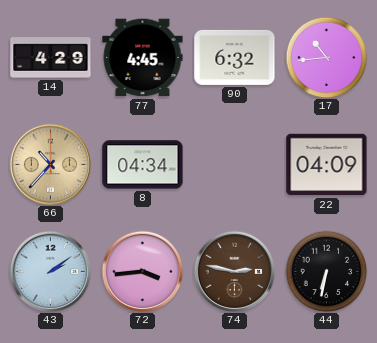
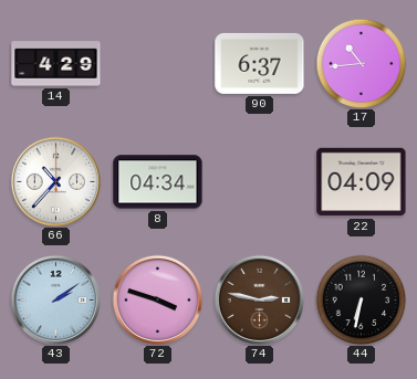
77: 4:45 -> none
90: 6:32 -> 6:37
66 dial: champagne -> white
72: 3:44 -> 3:48
